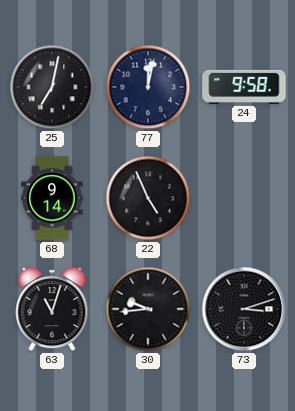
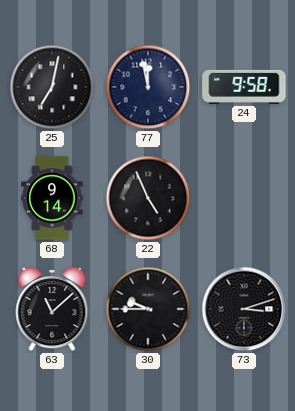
77: 12:02 -> 11:58
63: 11:03 -> 11:08
30: 9:44 -> 9:45
